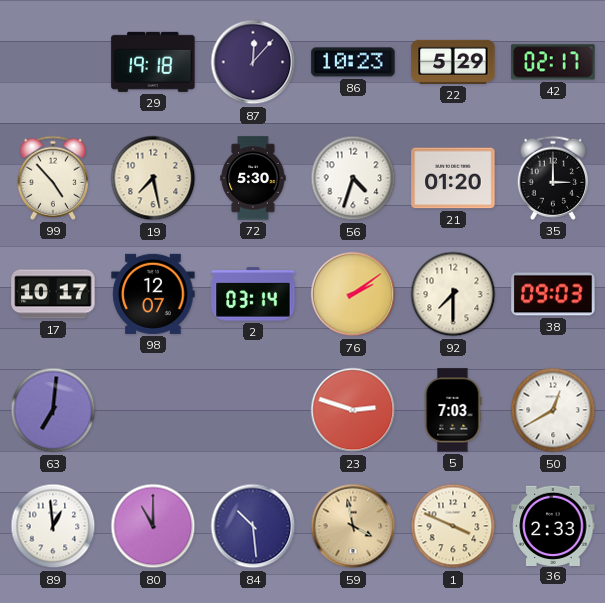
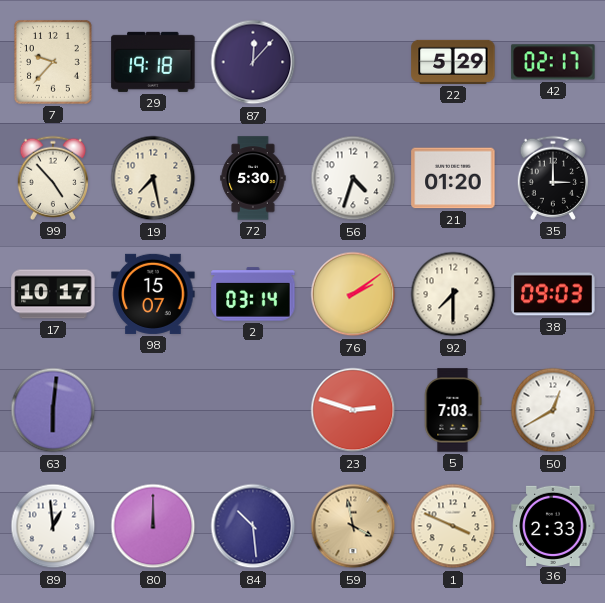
7: none -> 9:37
86: 10:23 -> none
98: 12:07 -> 15:07
63: 7:01 -> 6:01
80: 11:00 -> 12:00
